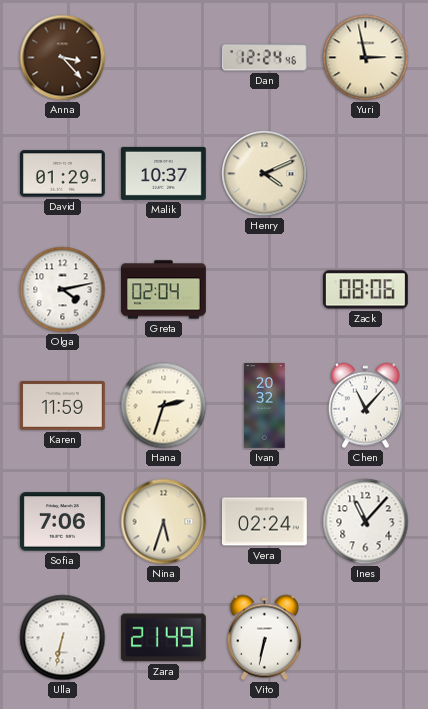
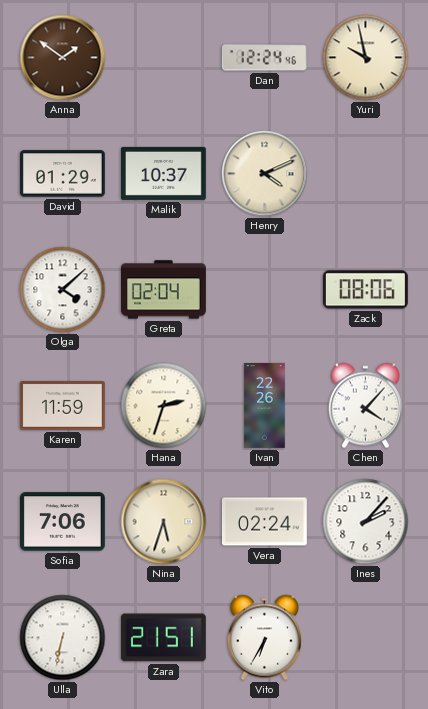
Anna: 3:23 -> 1:51
Yuri: 2:58 -> 9:58
Olga: 4:13 -> 4:08
Ivan: 20:32 -> 22:26
Chen: 11:07 -> 4:07
Ines: 11:07 -> 2:07
Zara: 21:49 -> 21:51
Vito: 6:32 -> 6:35
